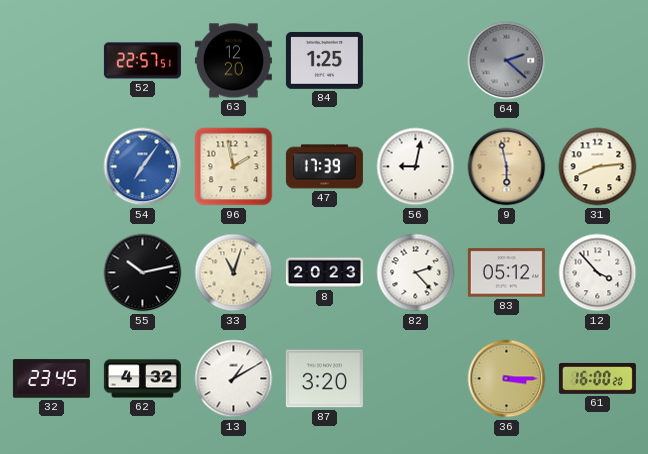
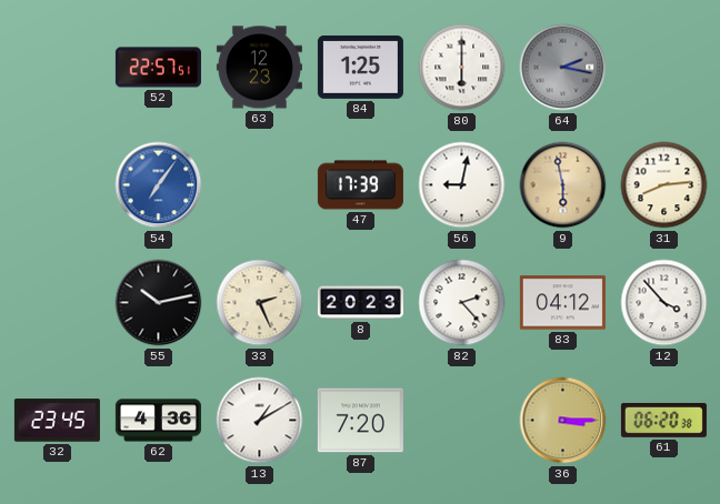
63: 12:20 -> 12:23
80: none -> 6:00
64: 2:22 -> 2:17
96: 1:58 -> none
33: 11:03 -> 2:26
83: 05:12 -> 04:12
62: 4:32 -> 4:36
87: 3:20 -> 7:20
61: 16:00 -> 06:20
